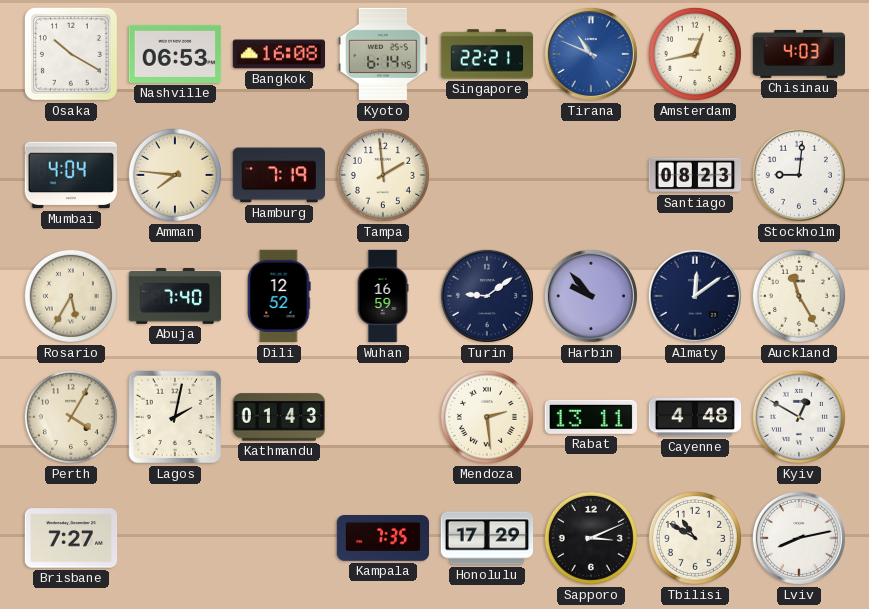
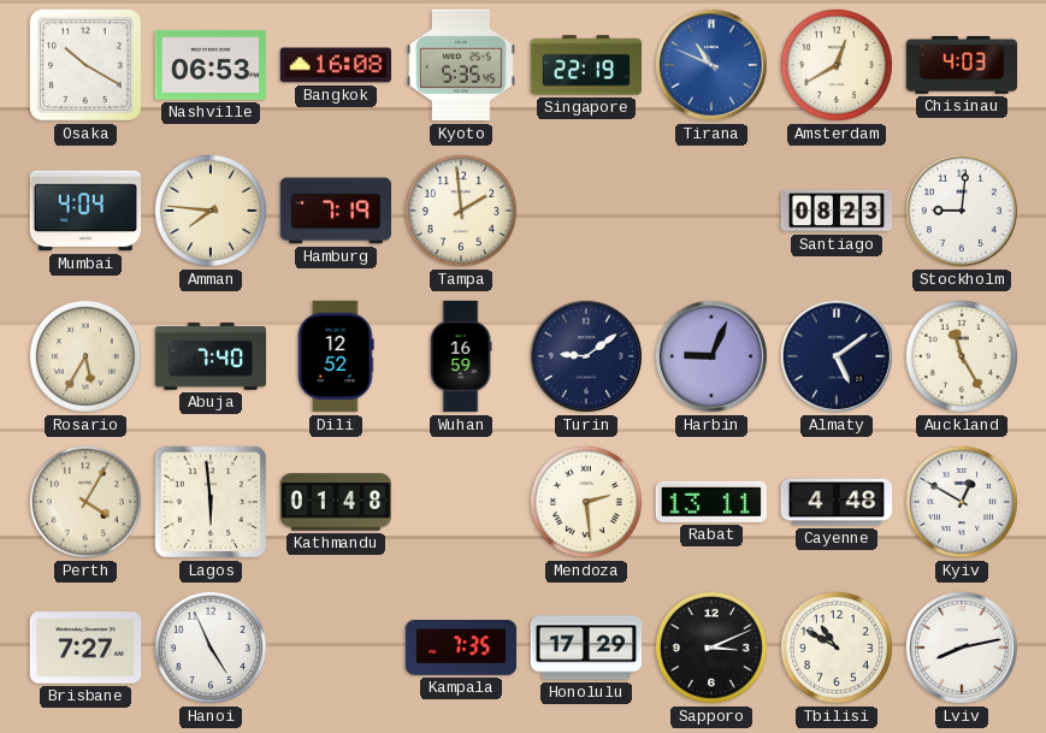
Kyoto: 6:14 -> 5:35
Singapore: 22:21 -> 22:19
Amsterdam: 12:43 -> 12:40
Harbin: 9:53 -> 9:04
Almaty: 12:09 -> 5:09
Lagos: 2:02 -> 5:59
Kathmandu: 01:43 -> 01:48
Hanoi: none -> 4:56
